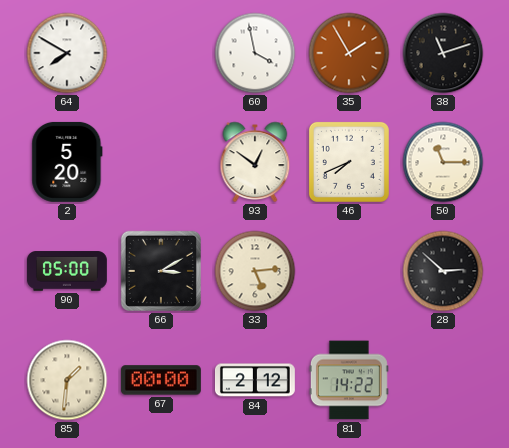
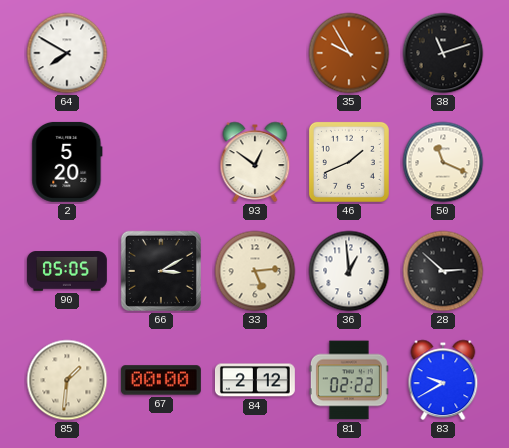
60: 3:58 -> none
35: 1:55 -> 9:55
46: 7:41 -> 1:41
50: 11:15 -> 11:19
90: 05:00 -> 05:05
36: none -> 12:59
81: 14:22 -> 02:22
83: none -> 9:40
